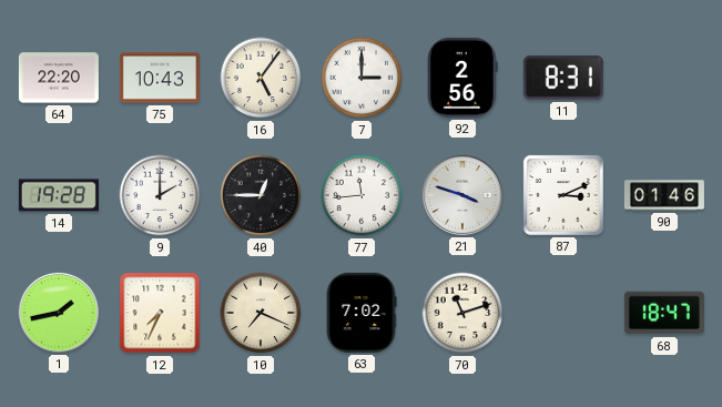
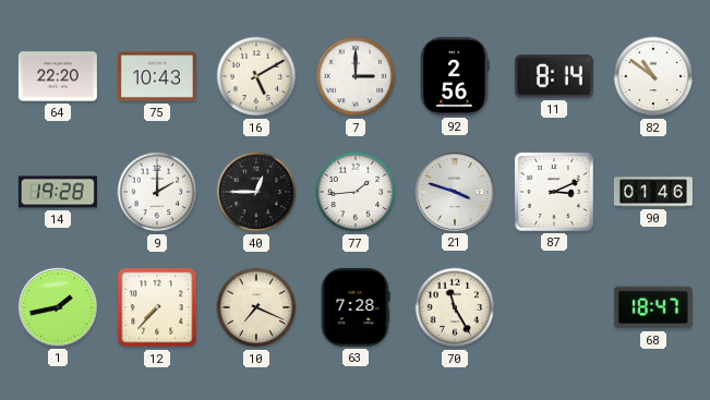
16: 5:06 -> 5:10
11: 8:31 -> 8:14
82: none -> 10:51
77: 11:44 -> 1:44
12: 7:34 -> 7:37
63: 7:02 -> 7:28
70: 11:12 -> 11:25
